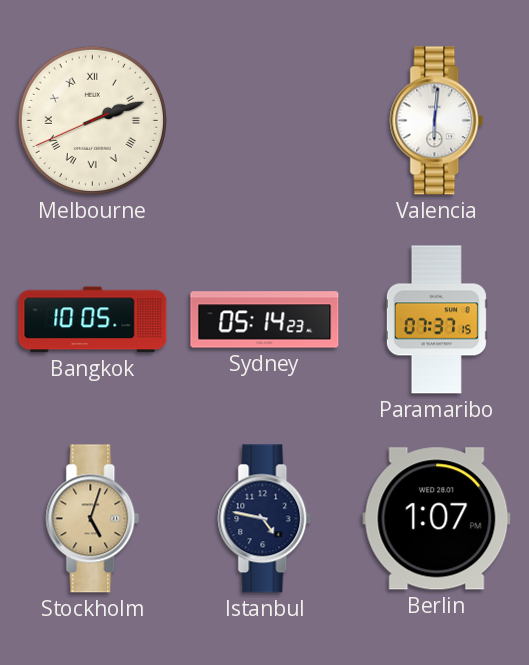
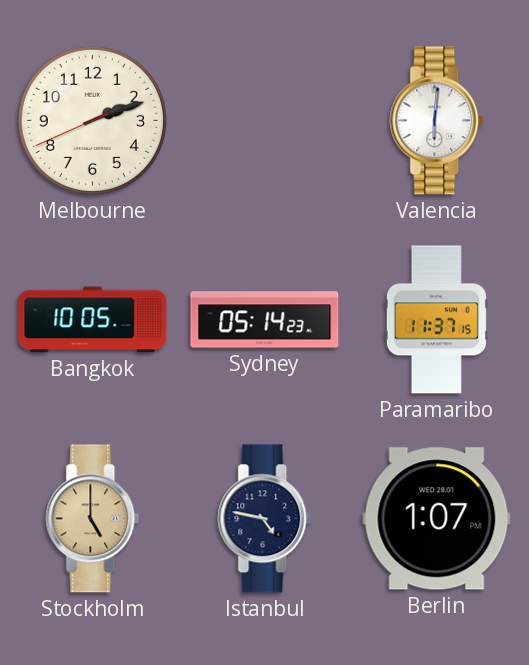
Melbourne numerals: Roman -> Arabic
Paramaribo: 07:37 -> 11:37
Stockholm: 5:03 -> 5:00
